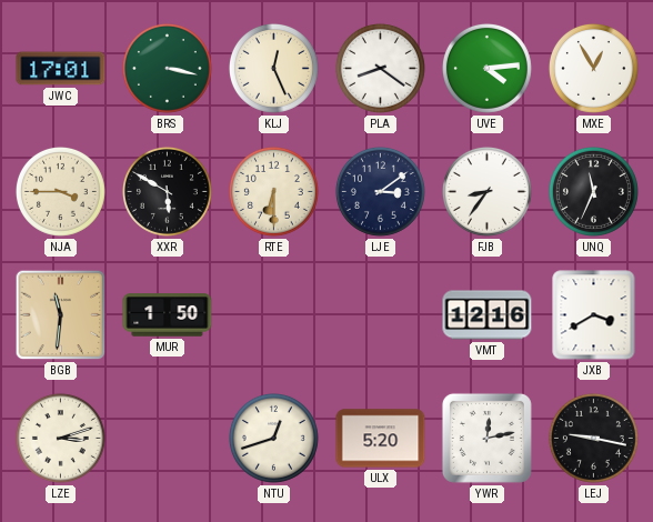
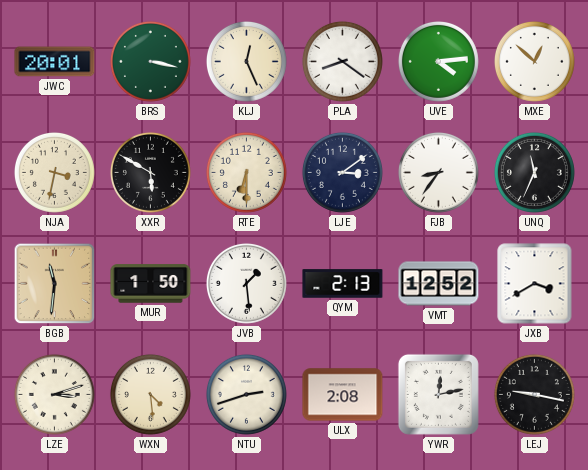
JWC: 17:01 -> 20:01
MXE: 12:55 -> 12:52
NJA: 3:45 -> 3:32
JVB: none -> 1:29
QYM: none -> 2:13
VMT: 12:16 -> 12:52
WXN: none -> 4:29
NTU: 12:42 -> 2:42
ULX: 5:20 -> 2:08
